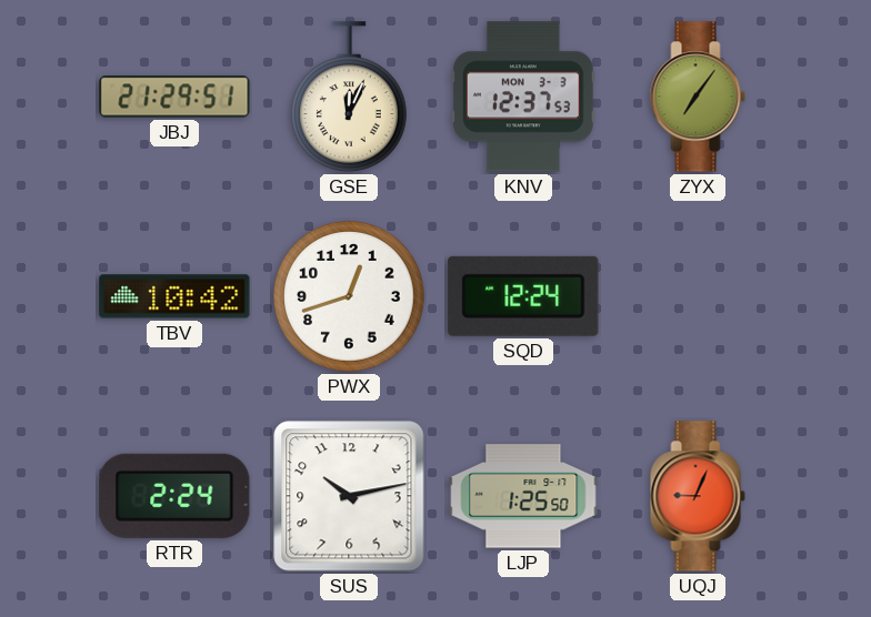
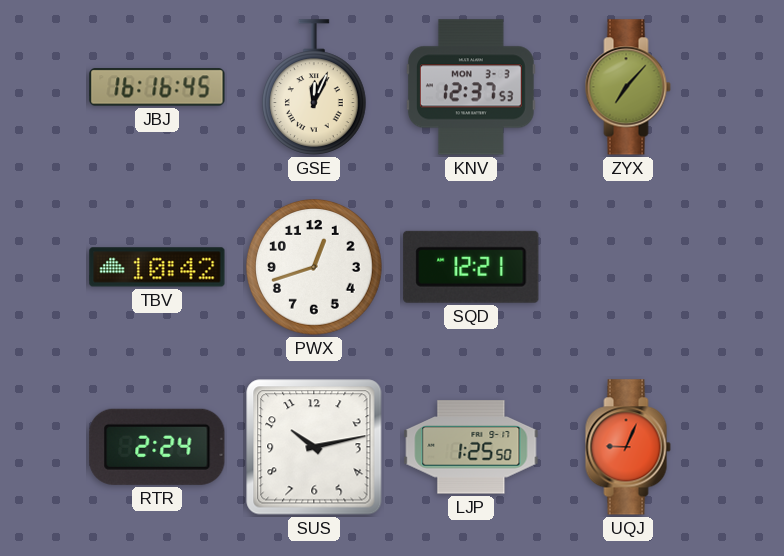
JBJ: 21:29 -> 16:16
ZYX: 7:06 -> 7:07
SQD: 12:24 -> 12:21
